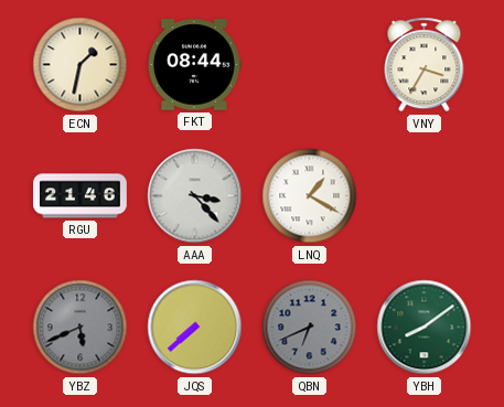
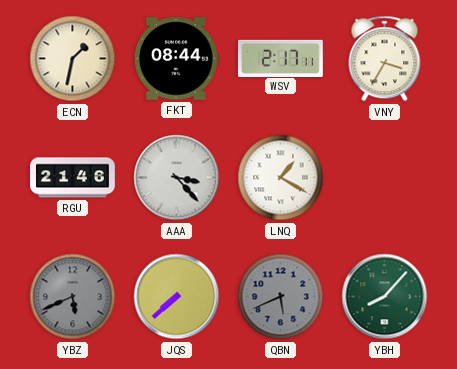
WSV: none -> 2:17
QBN: 6:41 -> 5:41
YBH: 8:09 -> 8:07
